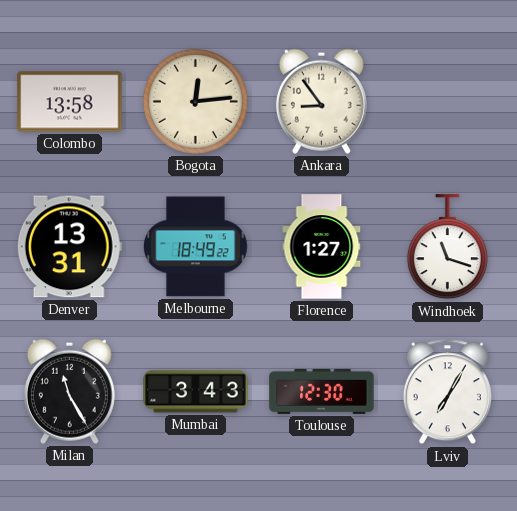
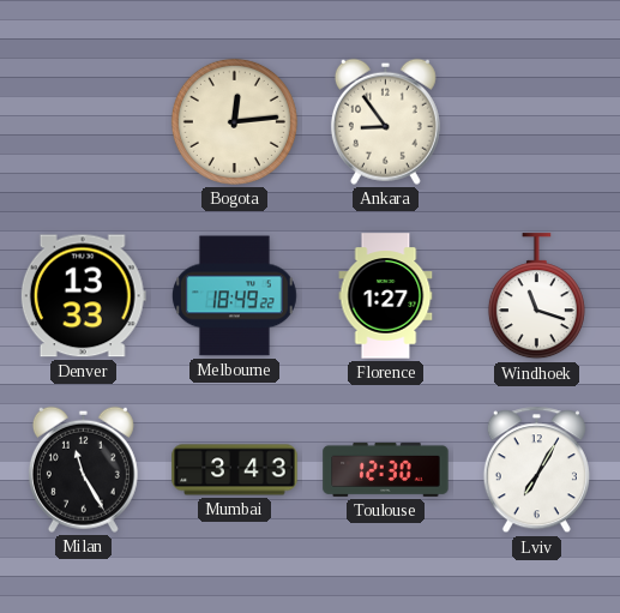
Colombo: 13:58 -> none
Denver: 13:31 -> 13:33
